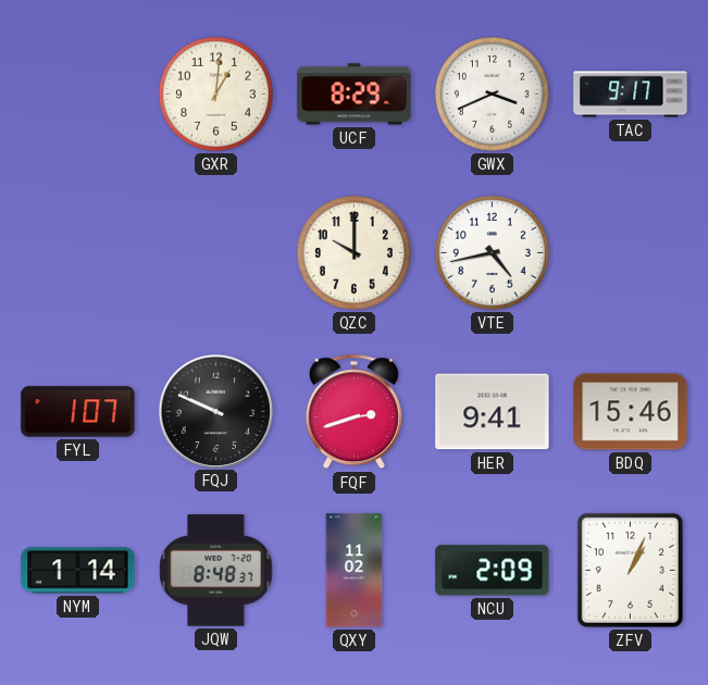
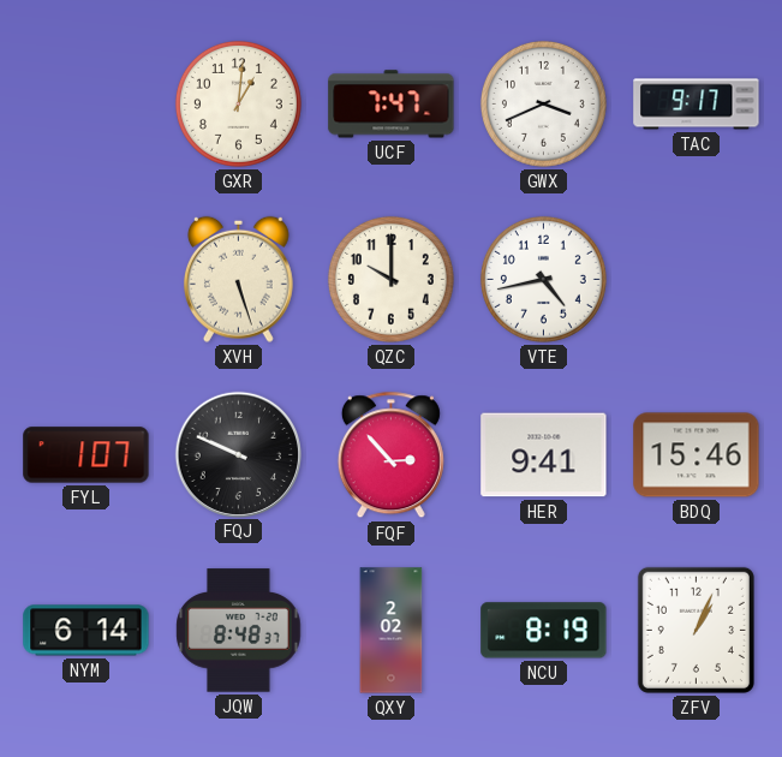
UCF: 8:29 -> 7:47
XVH: none -> 5:27
FQF: 2:42 -> 2:53
NYM: 1:14 -> 6:14
QXY: 11:02 -> 2:02
NCU: 2:09 -> 8:19
